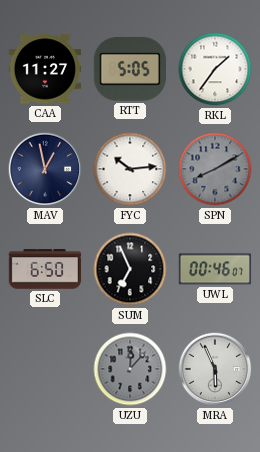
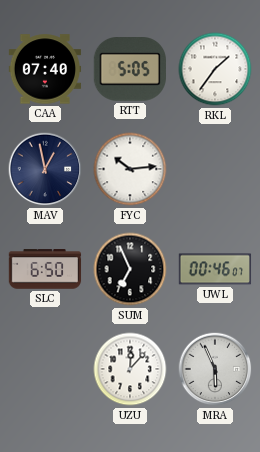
CAA: 11:27 -> 07:40
SPN: 8:10 -> none
UZU dial: grey -> white
